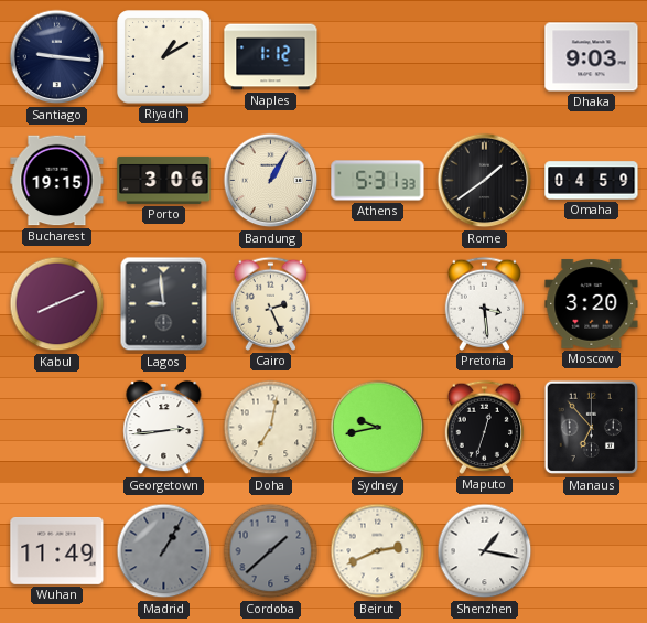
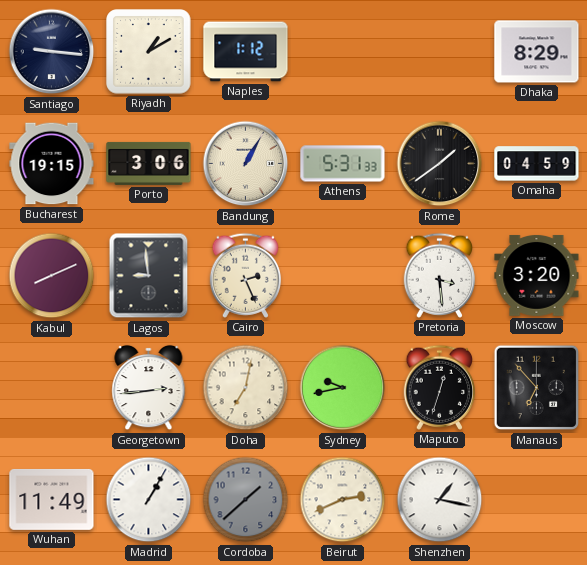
Dhaka: 9:03 -> 8:29
Madrid dial: grey -> white
